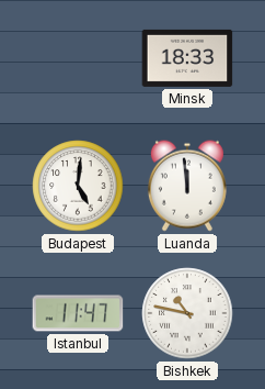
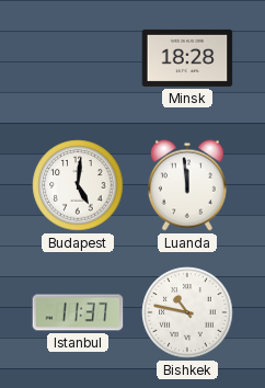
Minsk: 18:33 -> 18:28
Istanbul: 11:47 -> 11:37
